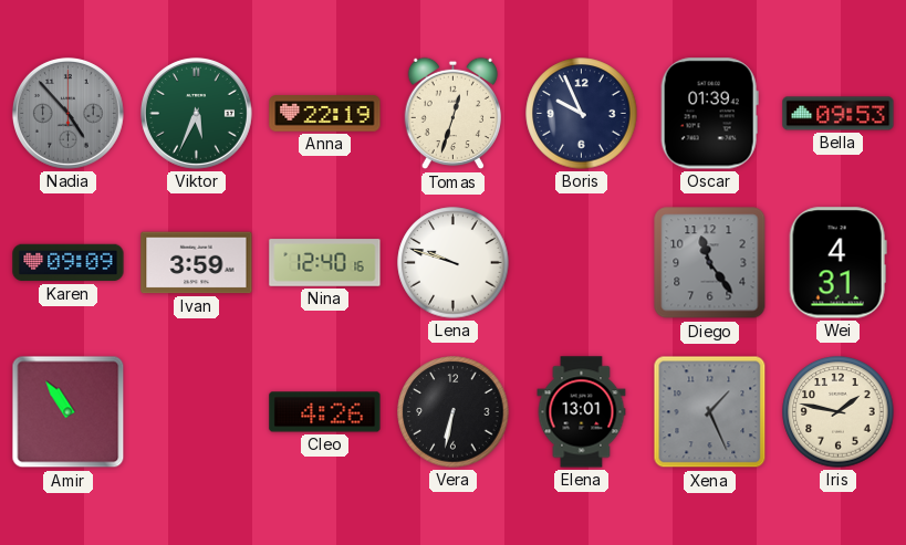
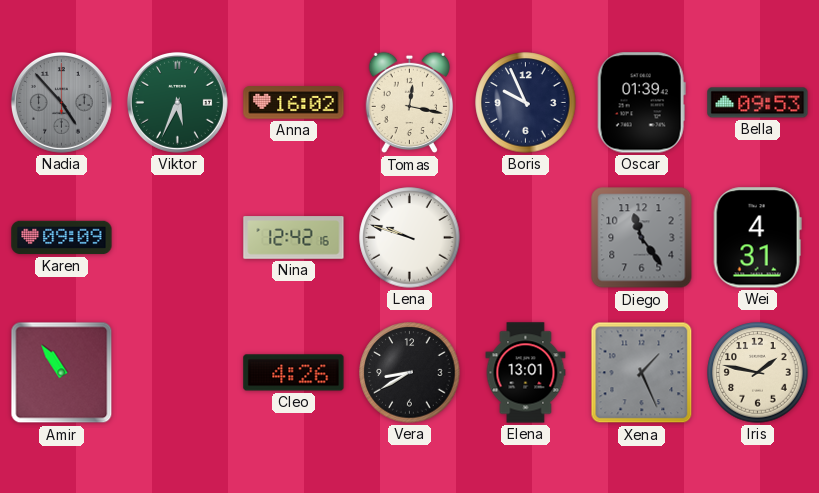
Anna: 22:19 -> 16:02
Tomas: 12:33 -> 12:17
Ivan: 3:59 -> none
Nina: 12:40 -> 12:42
Vera: 6:32 -> 8:40
